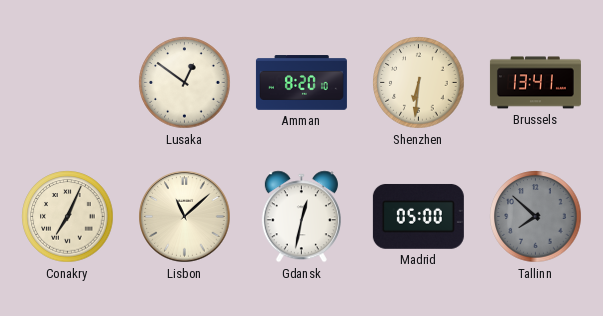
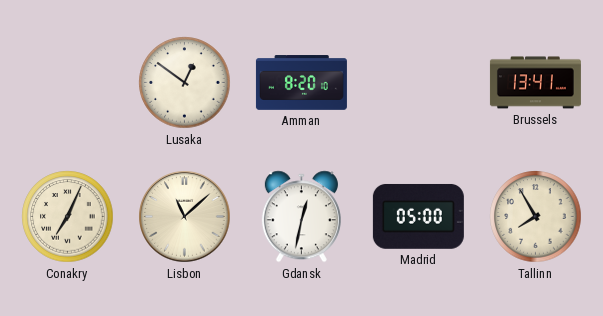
Shenzhen: 6:31 -> none
Tallinn: 7:52 -> 7:55
Tallinn dial: grey -> cream
